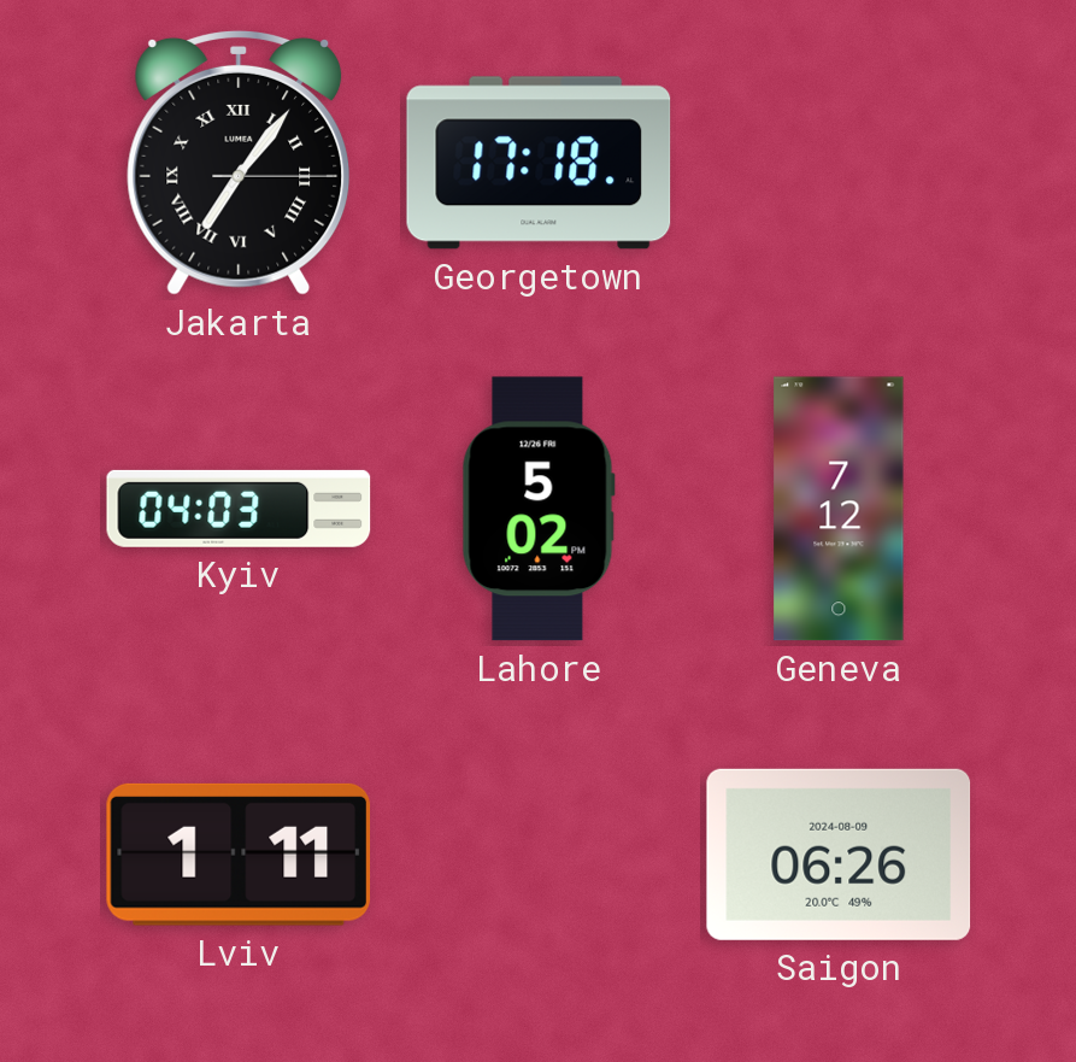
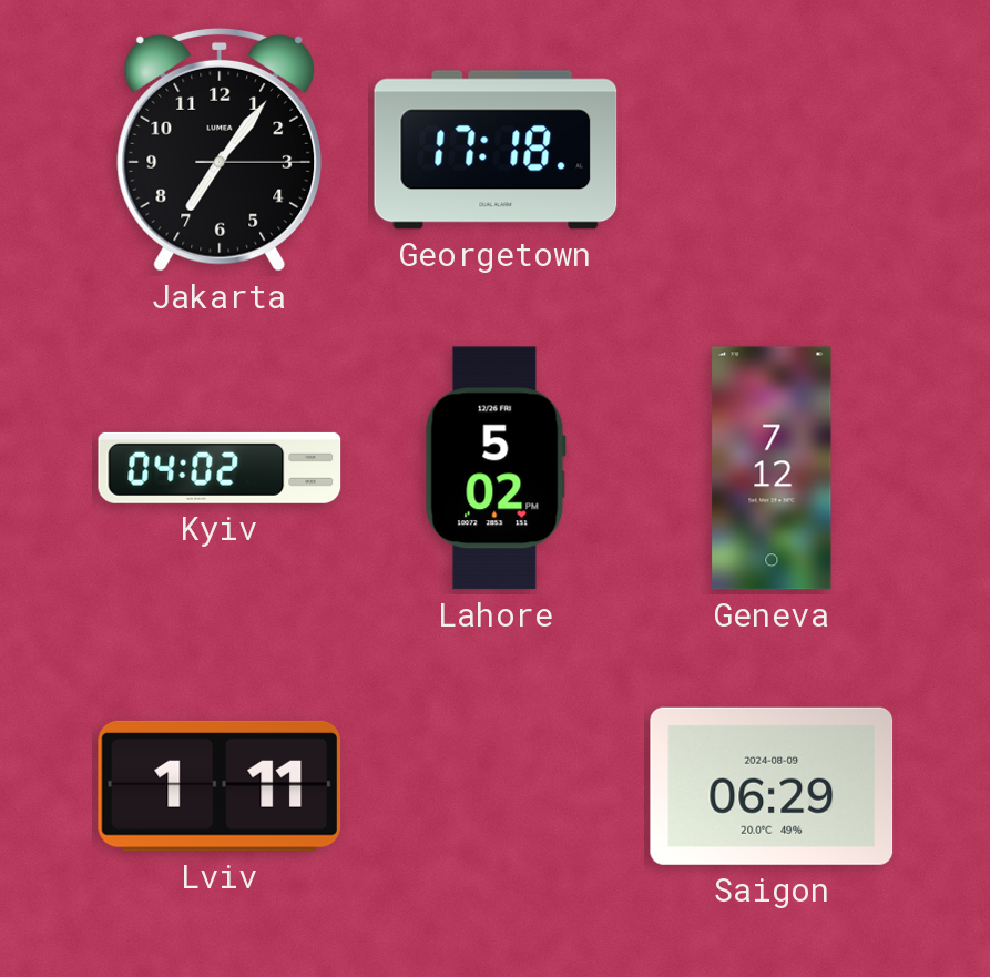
Jakarta numerals: Roman -> Arabic
Kyiv: 04:03 -> 04:02
Saigon: 06:26 -> 06:29
